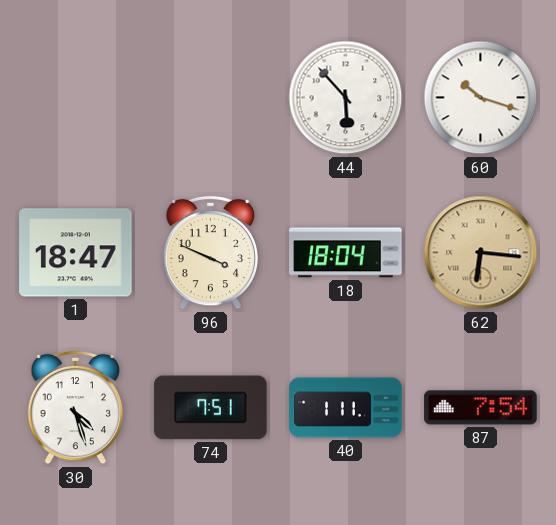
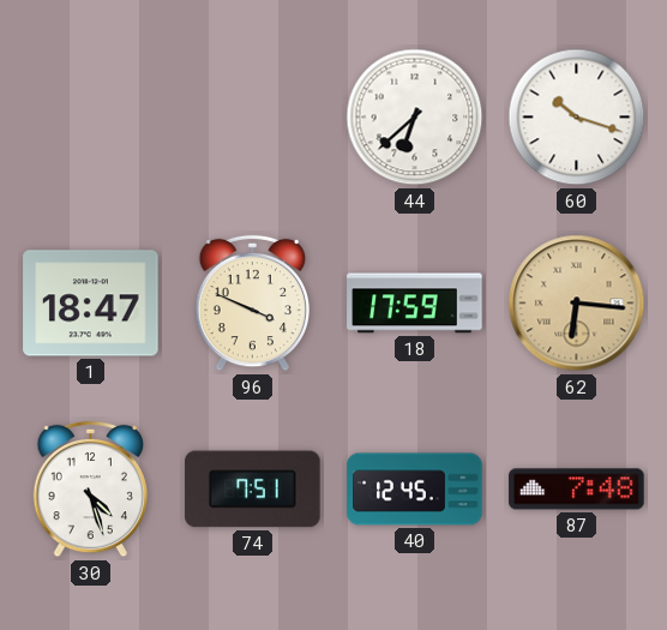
44: 5:53 -> 6:38
18: 18:04 -> 17:59
40: 1:11 -> 12:45
87: 7:54 -> 7:48
